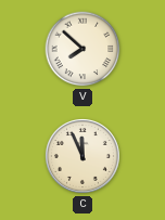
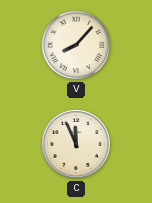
V: 7:52 -> 8:07
